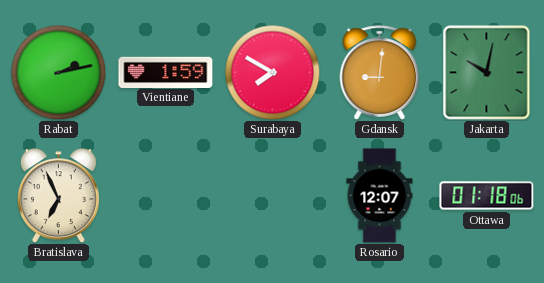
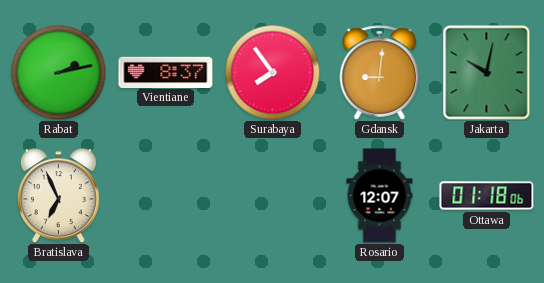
Vientiane: 1:59 -> 8:37
Surabaya: 7:50 -> 7:54
